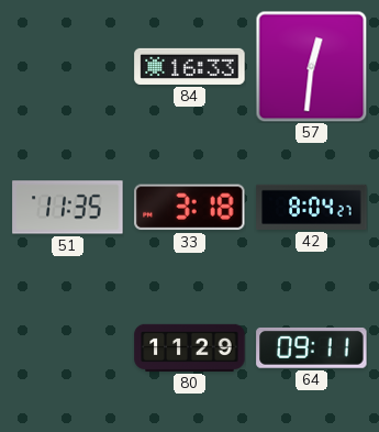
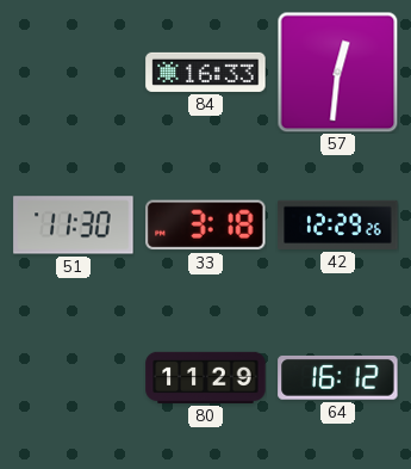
51: 11:35 -> 11:30
42: 8:04 -> 12:29
64: 09:11 -> 16:12
